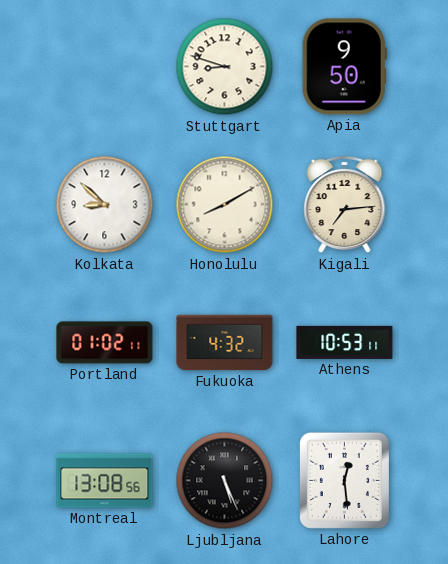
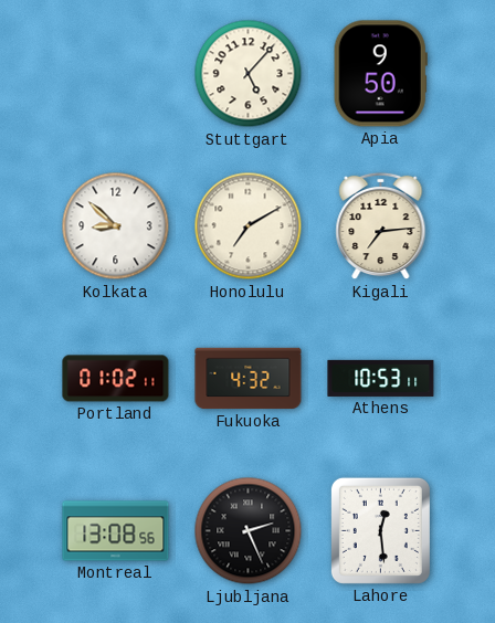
Stuttgart: 8:48 -> 5:07
Honolulu: 8:10 -> 7:10
Ljubljana: 5:26 -> 2:26
